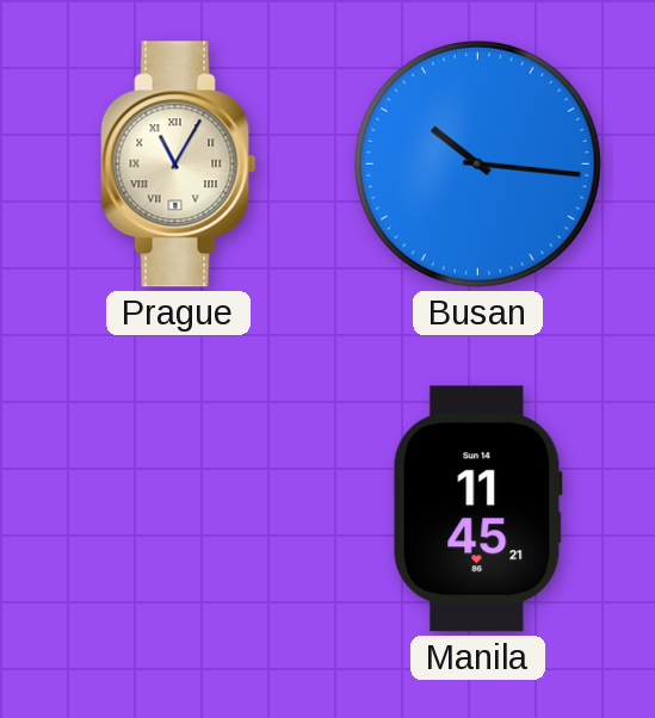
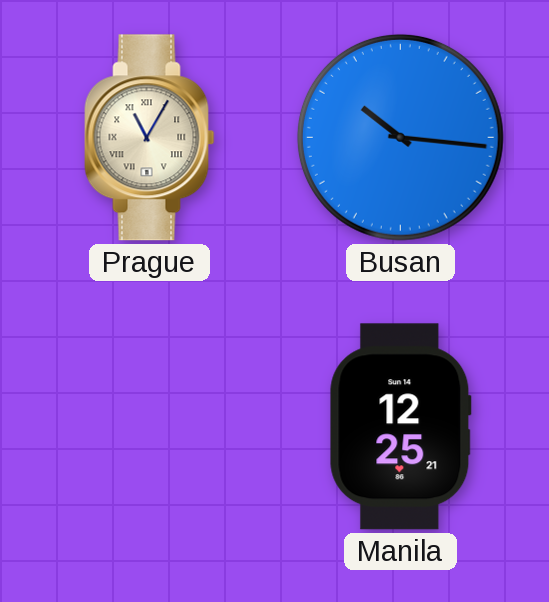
Manila: 11:45 -> 12:25
